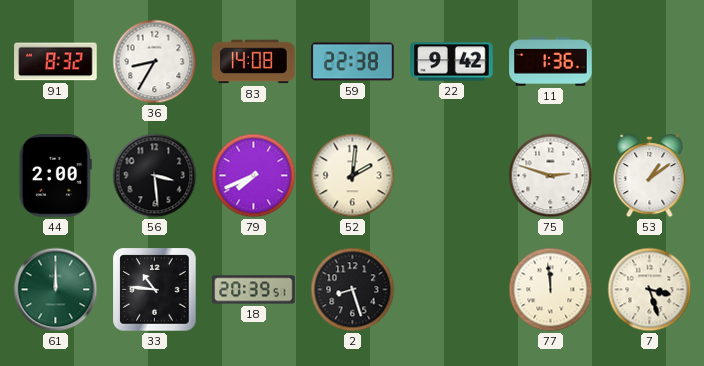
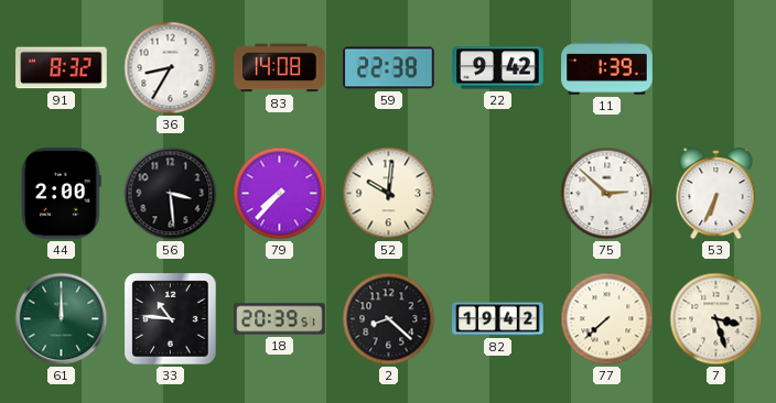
11: 1:36 -> 1:39
79: 7:41 -> 7:37
52: 2:01 -> 10:01
75: 2:48 -> 2:52
53: 1:09 -> 6:34
2: 8:27 -> 8:22
82: none -> 19:42
77: 11:59 -> 7:38
